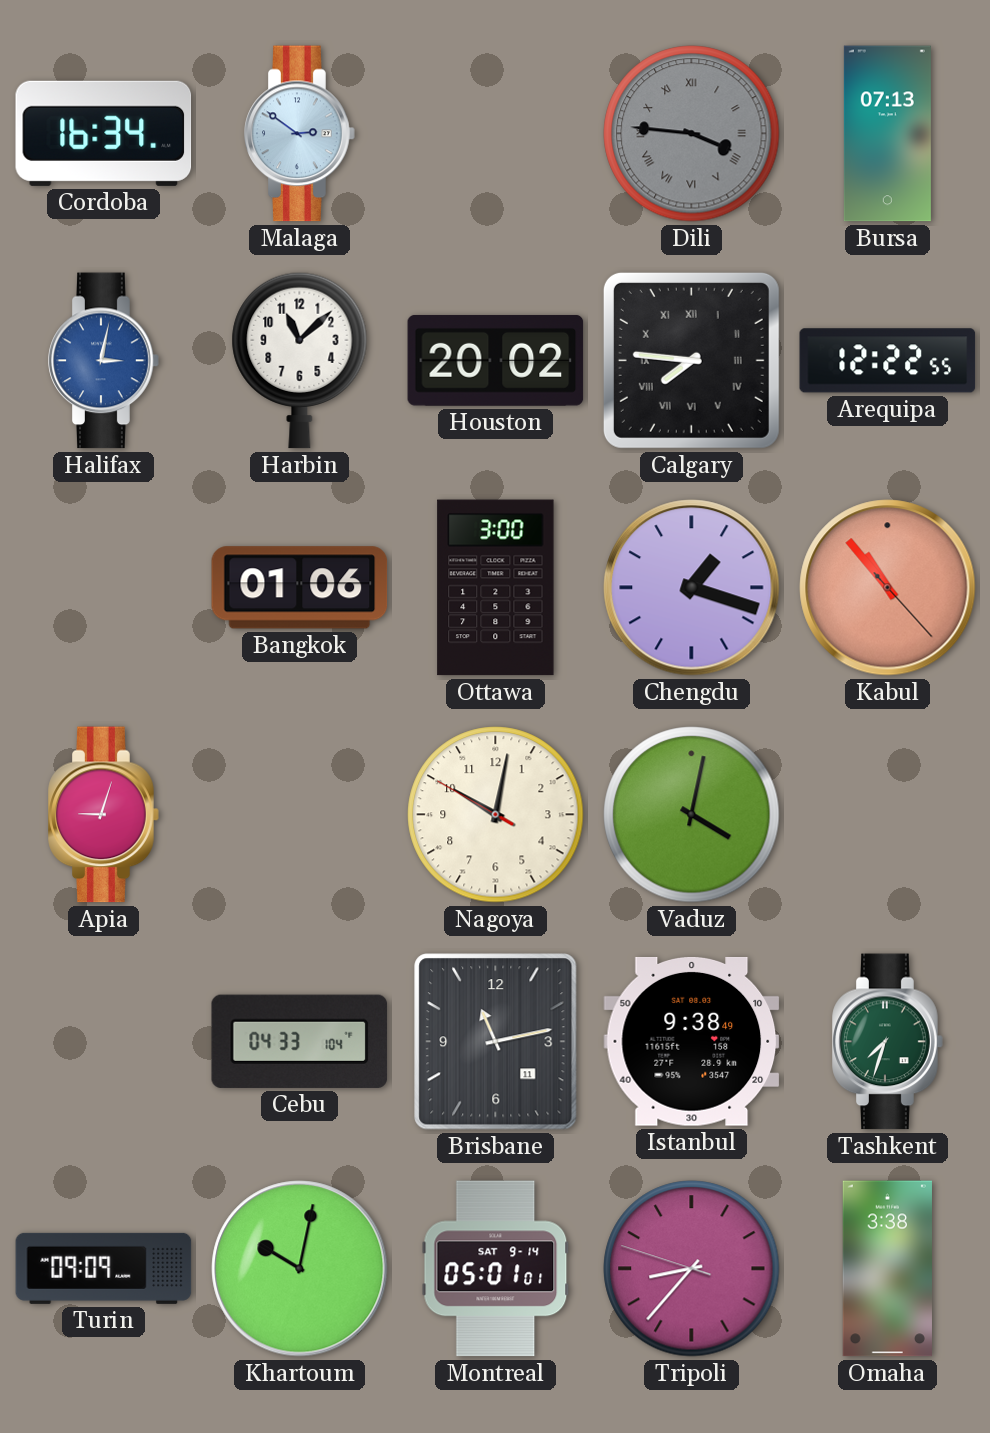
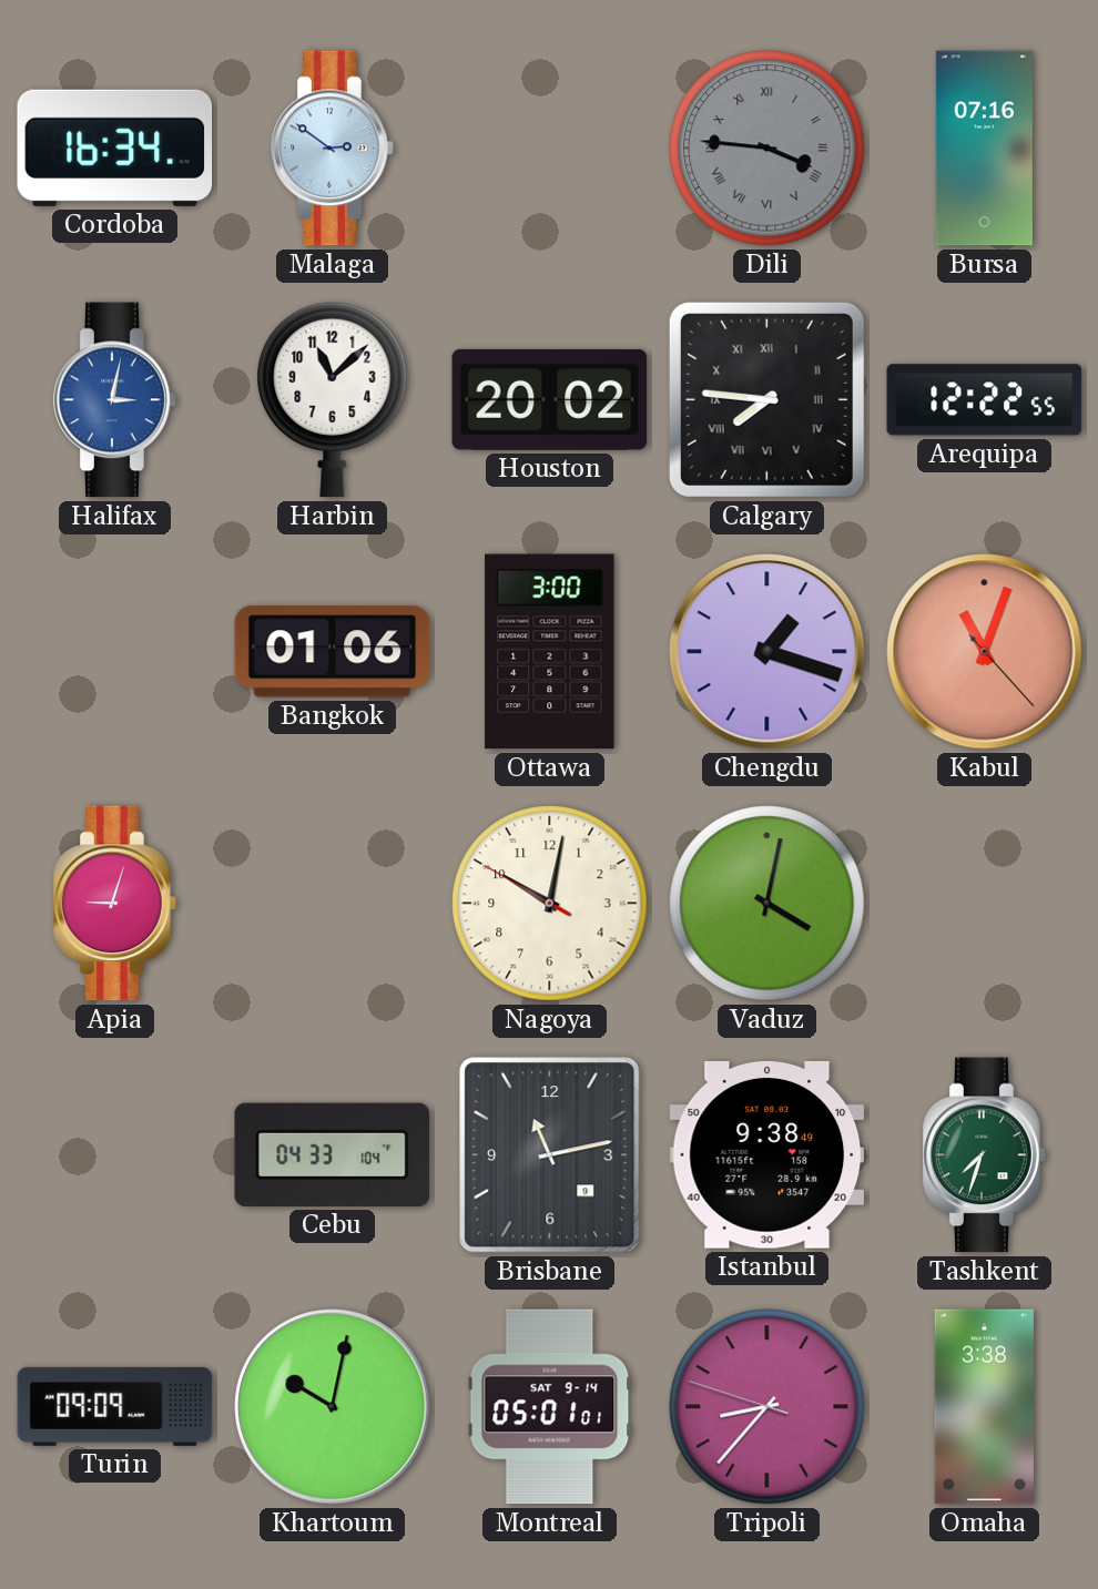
Bursa: 07:13 -> 07:16
Kabul: 10:53 -> 11:03
Brisbane date: 11 -> 9
